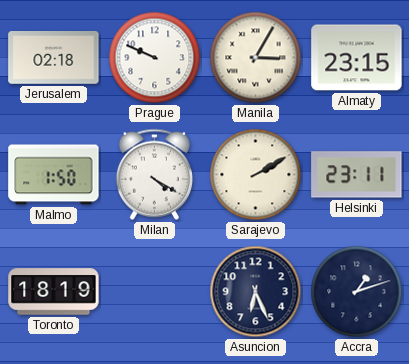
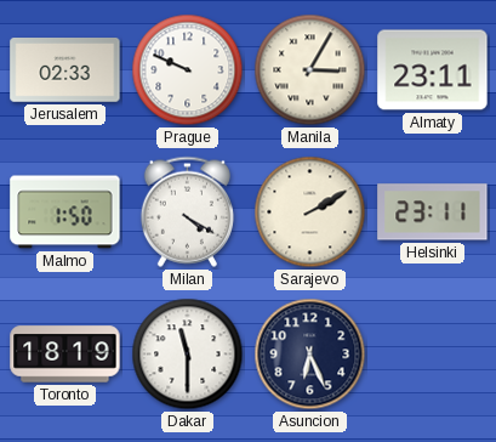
Jerusalem: 02:18 -> 02:33
Almaty: 23:15 -> 23:11
Dakar: none -> 11:30
Accra: 1:12 -> none
